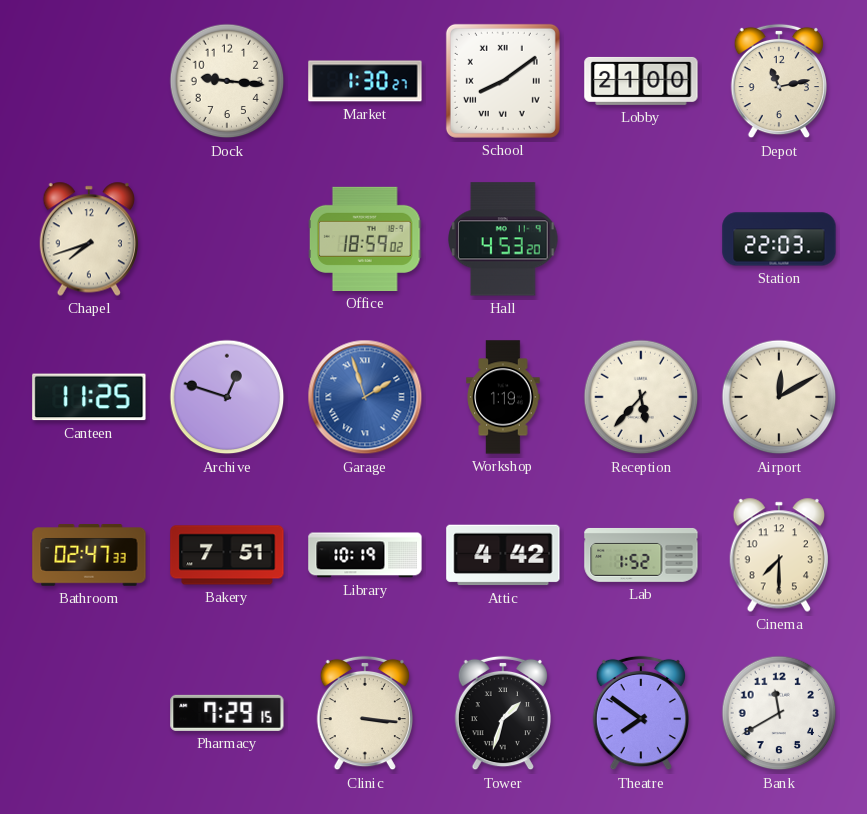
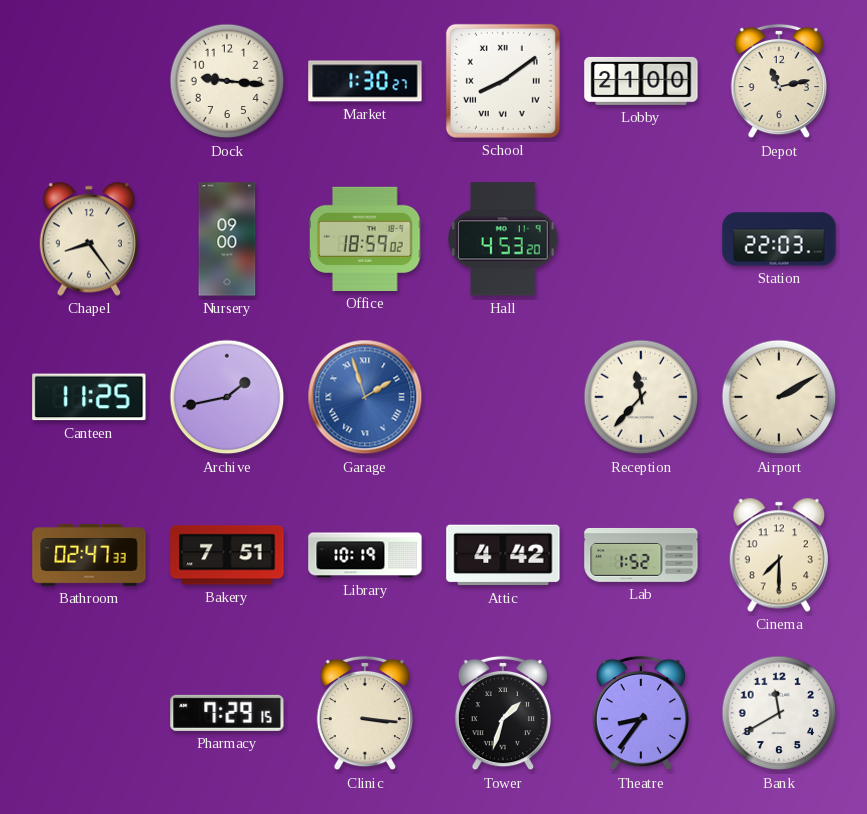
Chapel: 7:42 -> 8:24
Nursery: none -> 09:00
Archive: 12:48 -> 1:43
Workshop: 1:19 -> none
Reception: 5:37 -> 11:37
Airport: 12:10 -> 2:10
Theatre: 7:51 -> 8:36
